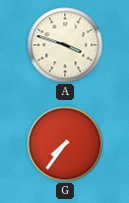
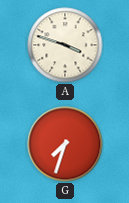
G: 7:36 -> 7:33
